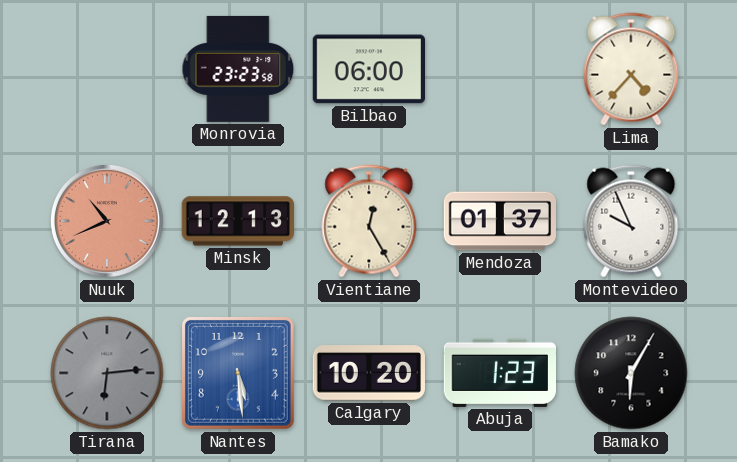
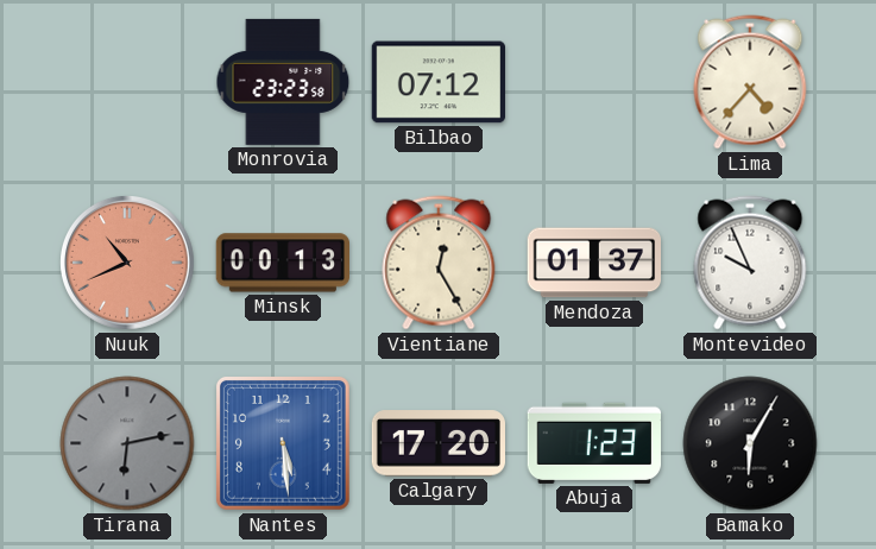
Bilbao: 06:00 -> 07:12
Minsk: 12:13 -> 00:13
Tirana: 6:14 -> 6:13
Calgary: 10:20 -> 17:20
